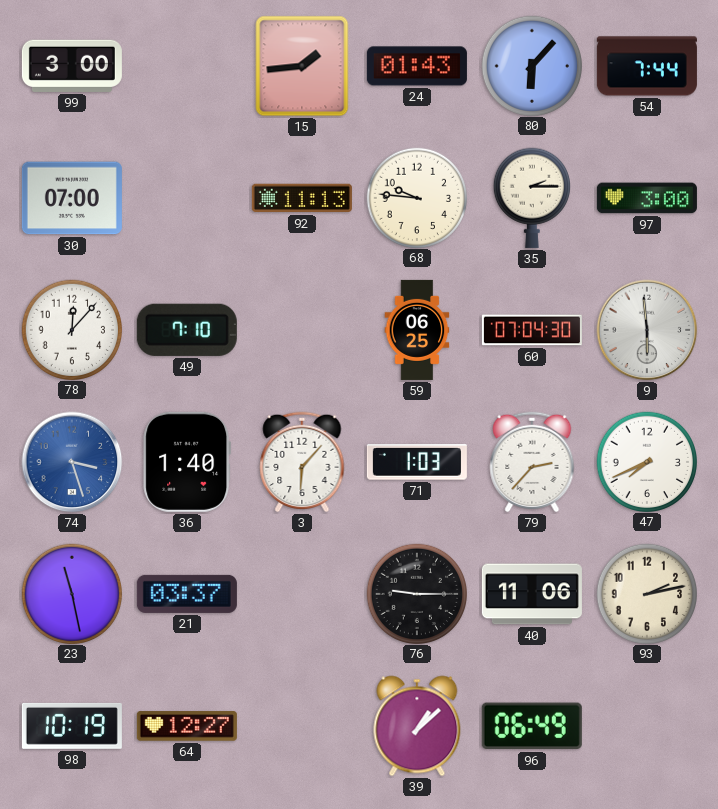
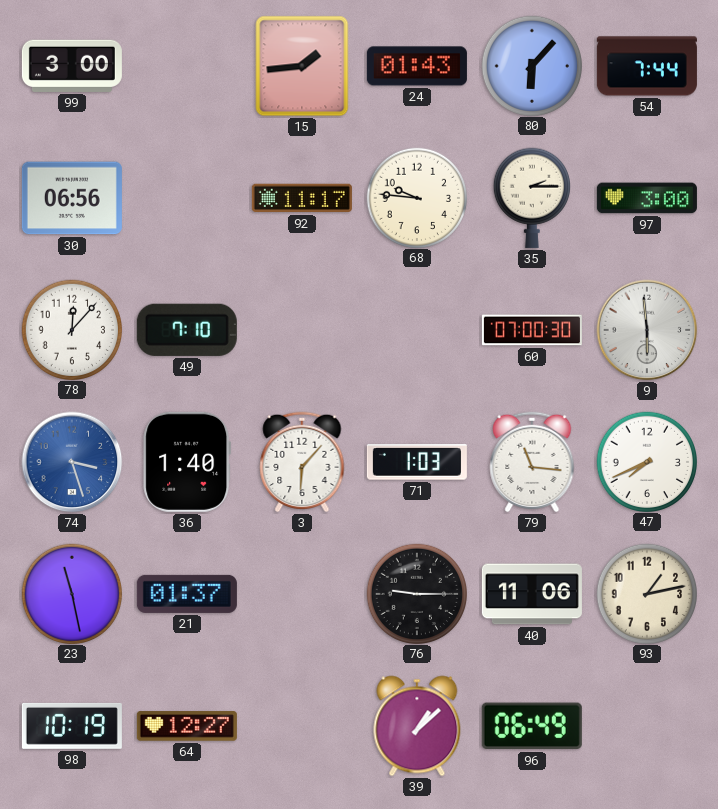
30: 07:00 -> 06:56
92: 11:13 -> 11:17
59: 06:25 -> none
60: 07:04 -> 07:00
79: 2:37 -> 11:16
21: 03:37 -> 01:37
93: 2:13 -> 1:13
